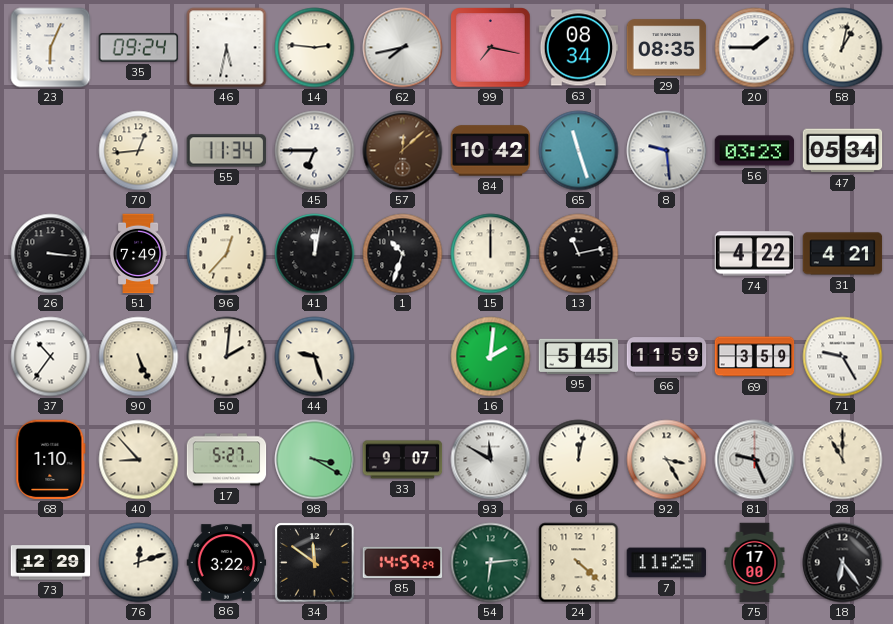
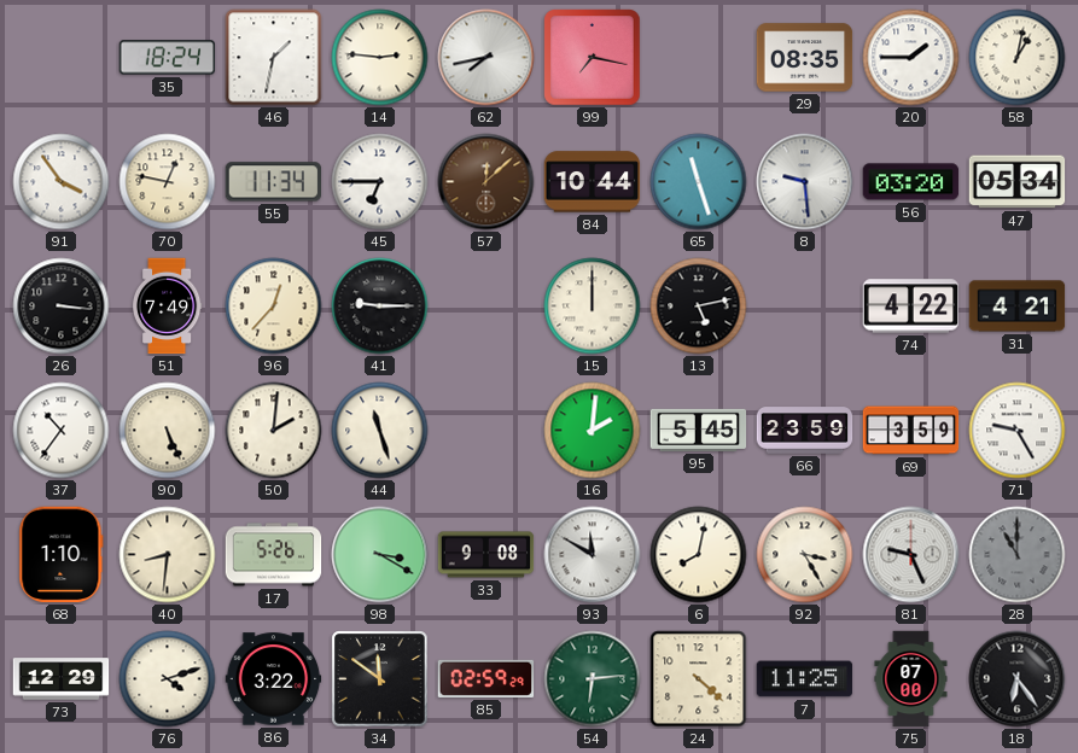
23: 6:04 -> none
35: 09:24 -> 18:24
46: 5:32 -> 1:32
63: 08:34 -> none
91: none -> 3:54
70: 12:44 -> 12:47
84: 10:42 -> 10:44
56: 03:23 -> 03:20
41: 12:02 -> 9:15
1: 10:33 -> none
13: 11:13 -> 5:13
44: 9:27 -> 11:27
66: 11:59 -> 23:59
40: 8:53 -> 8:31
17: 5:27 -> 5:26
33: 9:07 -> 9:08
6: 12:02 -> 8:02
28 dial: cream -> grey
76: 12:12 -> 4:12
85: 14:59 -> 02:59
75: 17:00 -> 07:00
